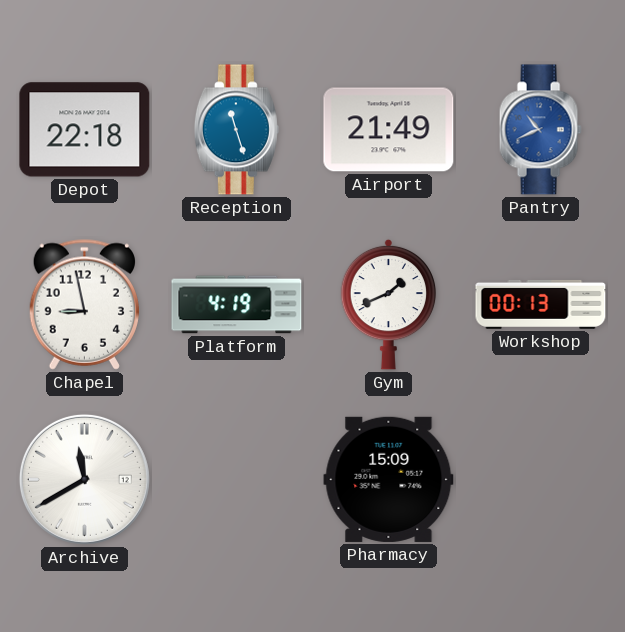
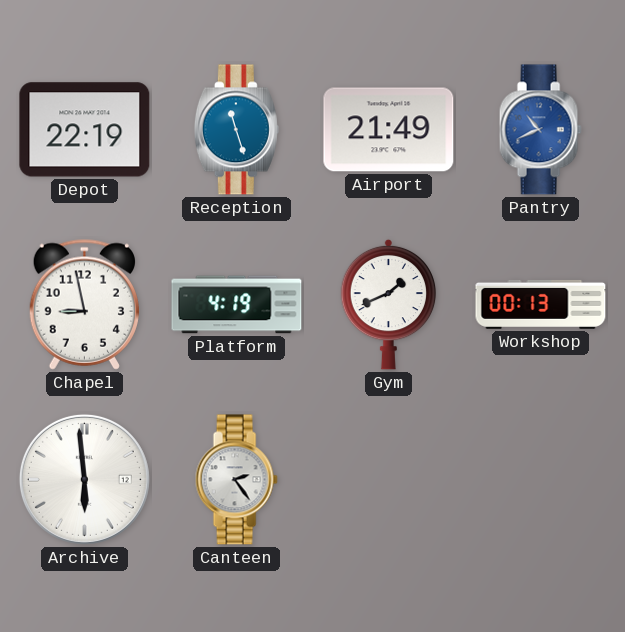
Depot: 22:18 -> 22:19
Archive: 11:40 -> 5:59
Canteen: none -> 2:24
Pharmacy: 15:09 -> none
